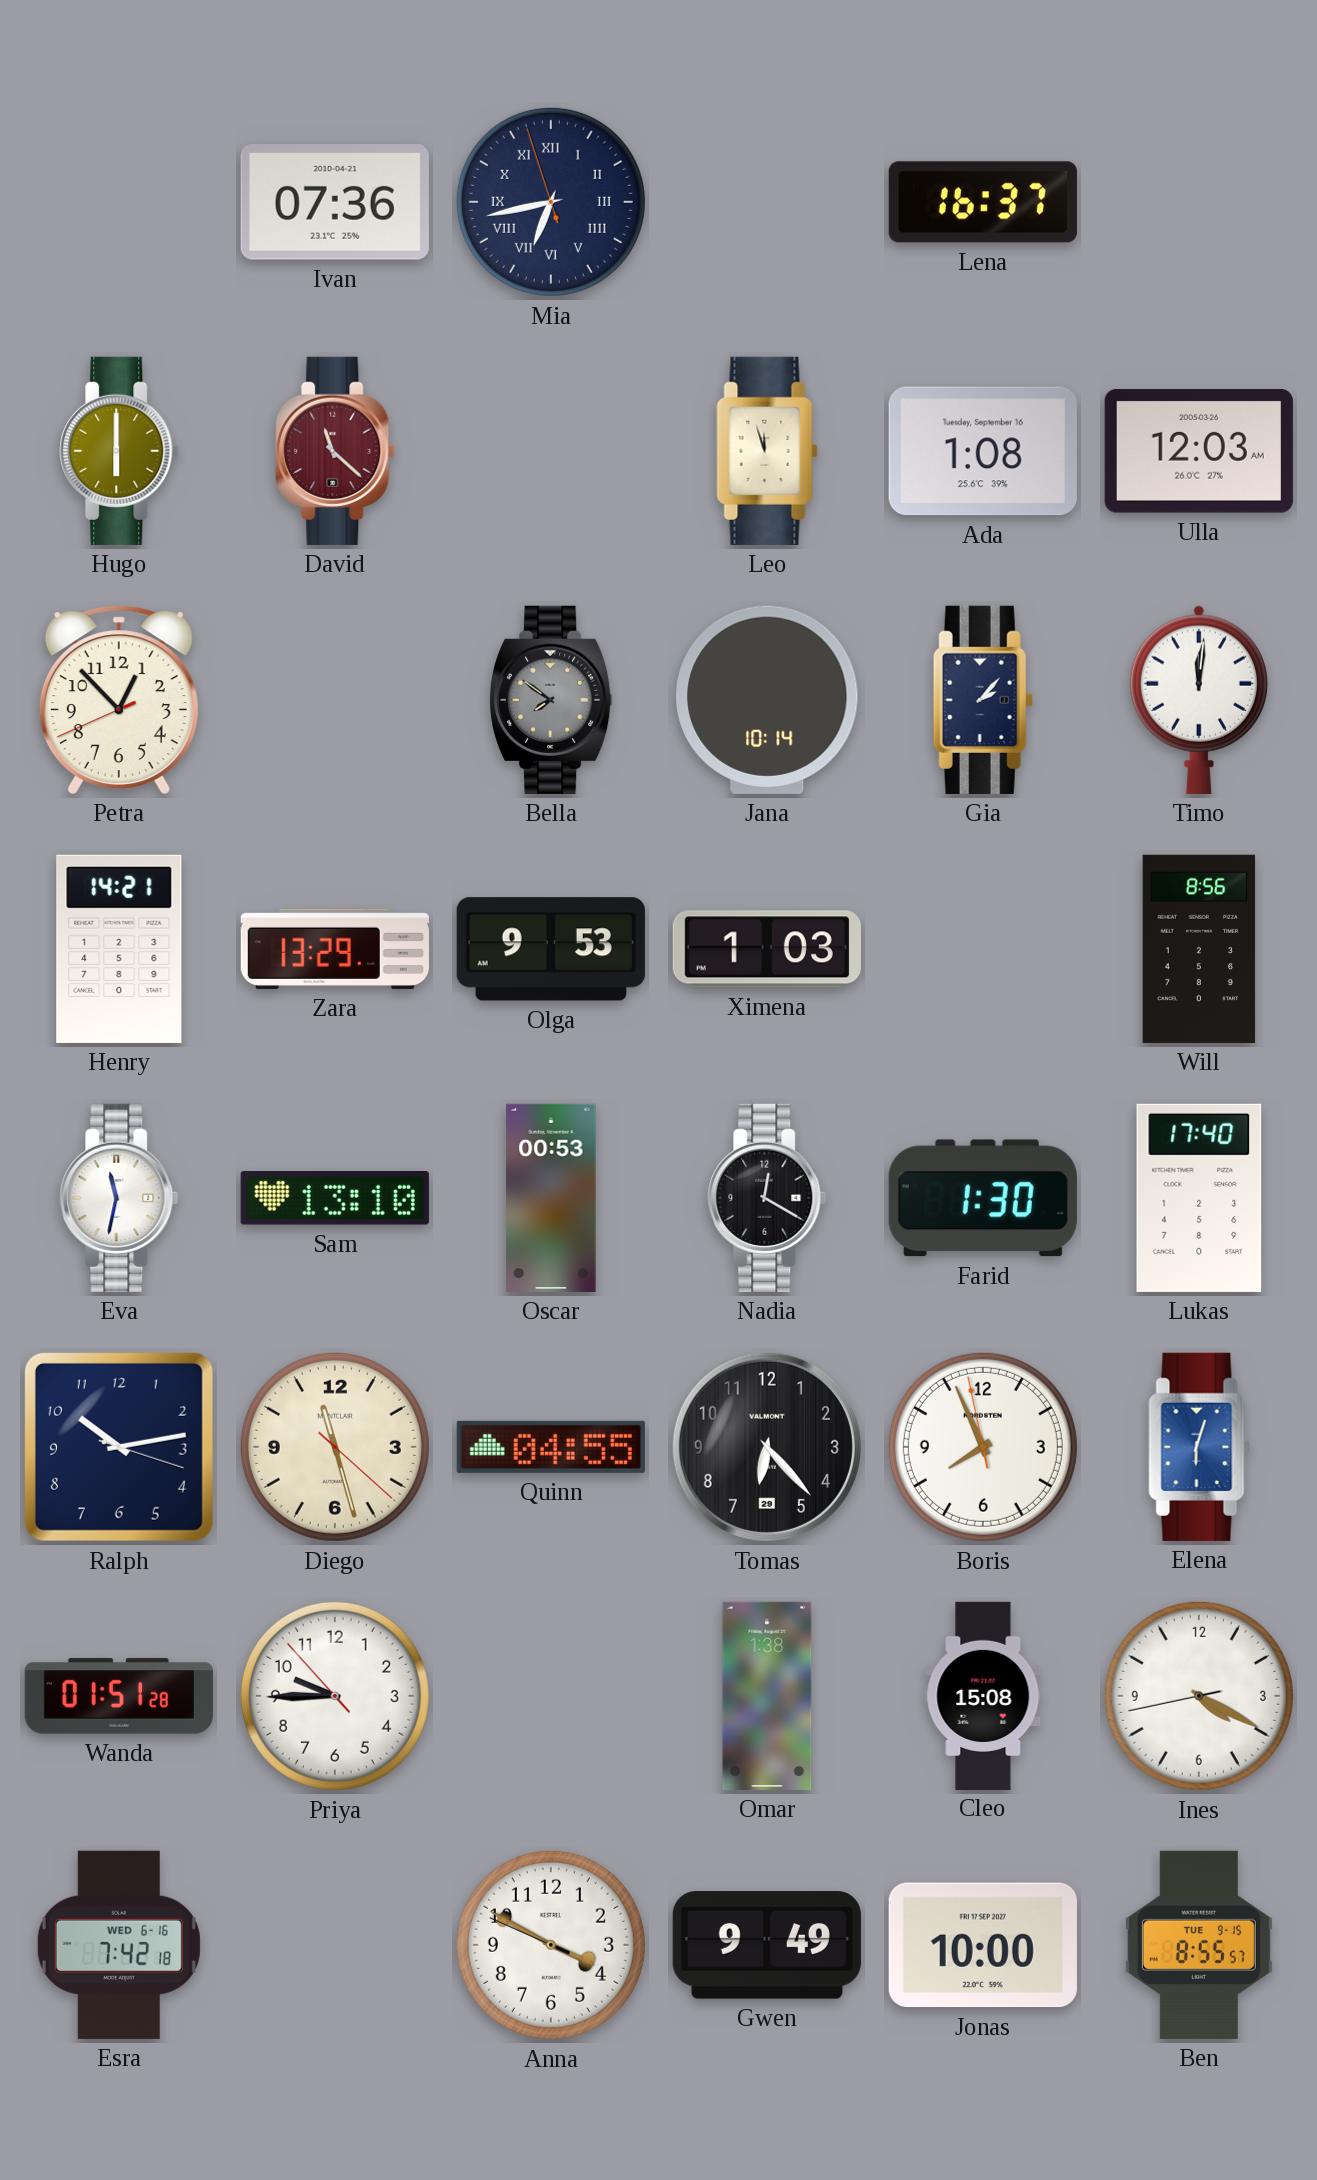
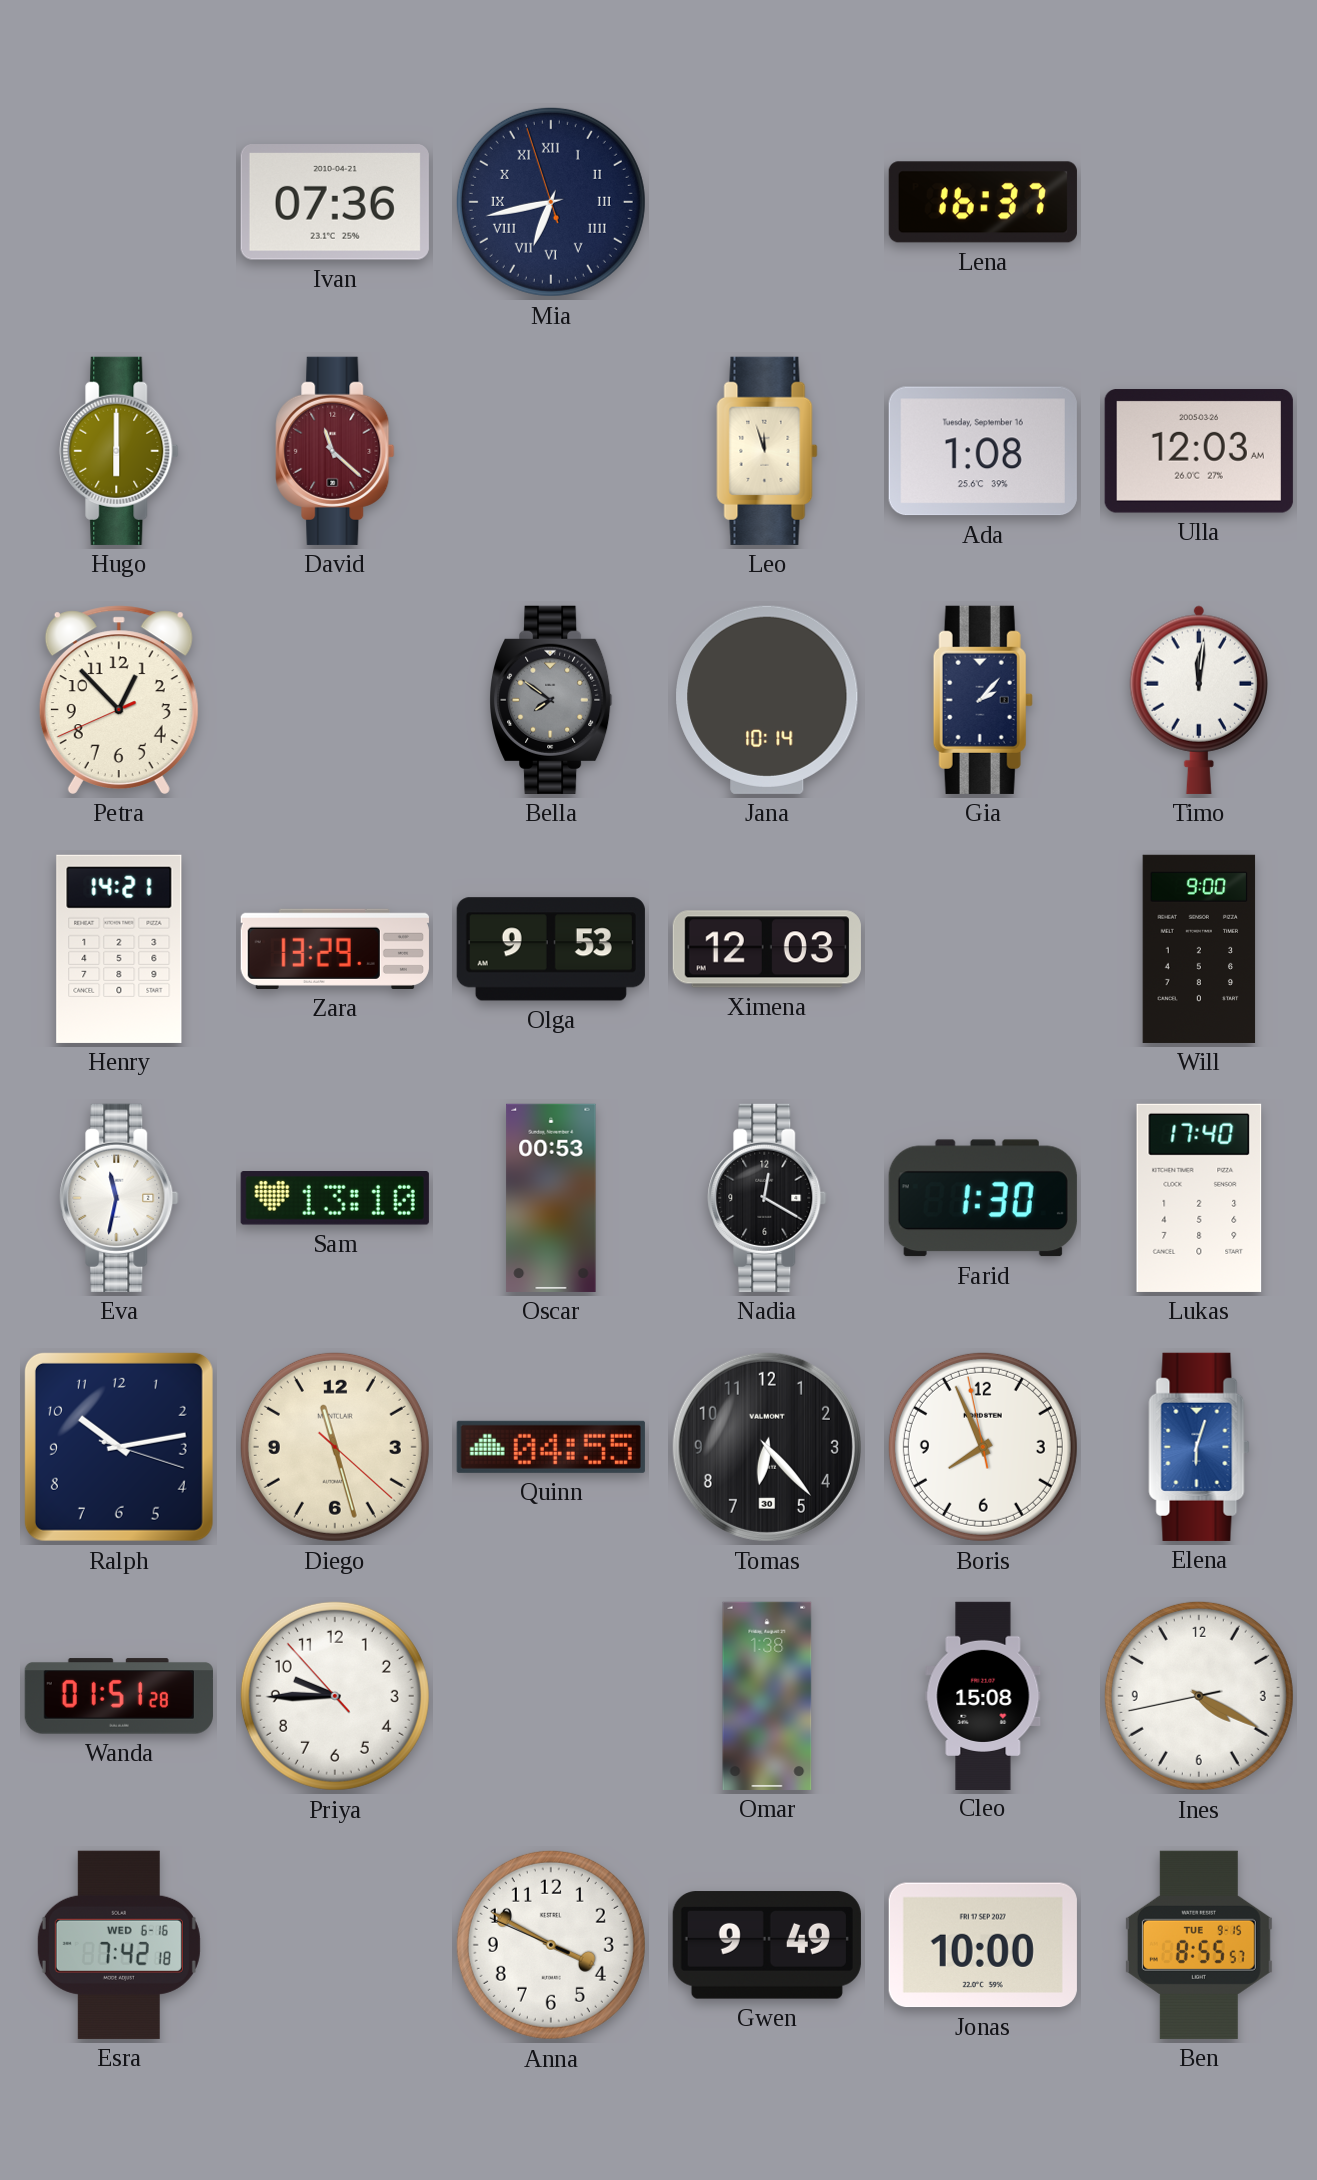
Ximena: 1:03 -> 12:03
Will: 8:56 -> 9:00
Tomas date: 29 -> 30
